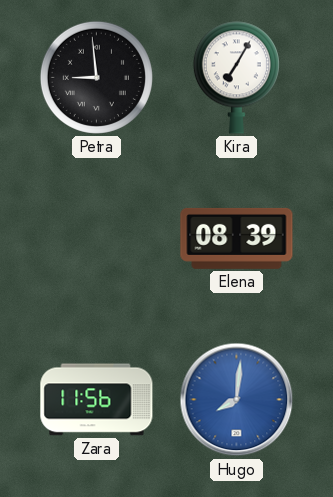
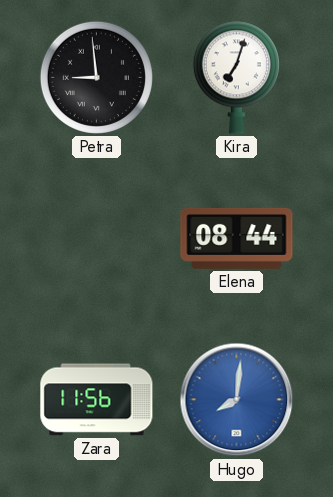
Kira: 7:05 -> 7:03
Elena: 08:39 -> 08:44
